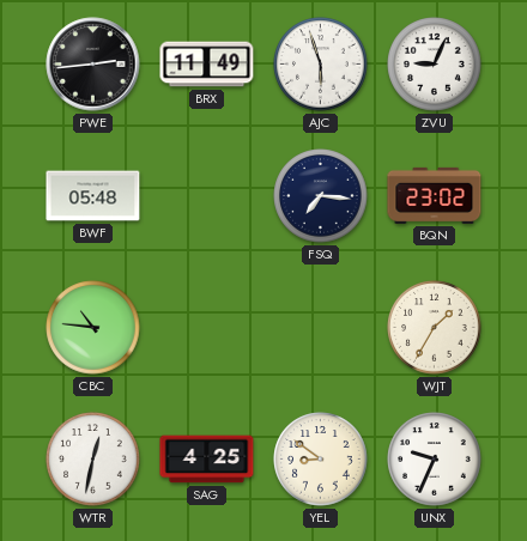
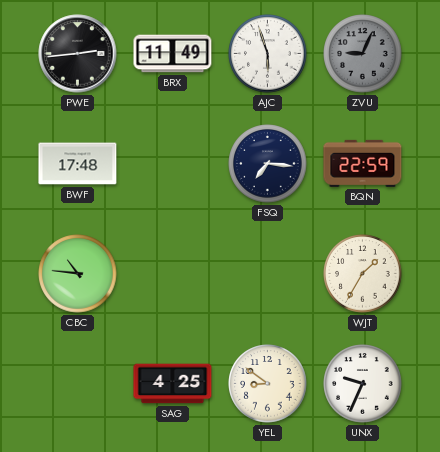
ZVU dial: white -> grey
BWF: 05:48 -> 17:48
BQN: 23:02 -> 22:59
WTR: 12:32 -> none
